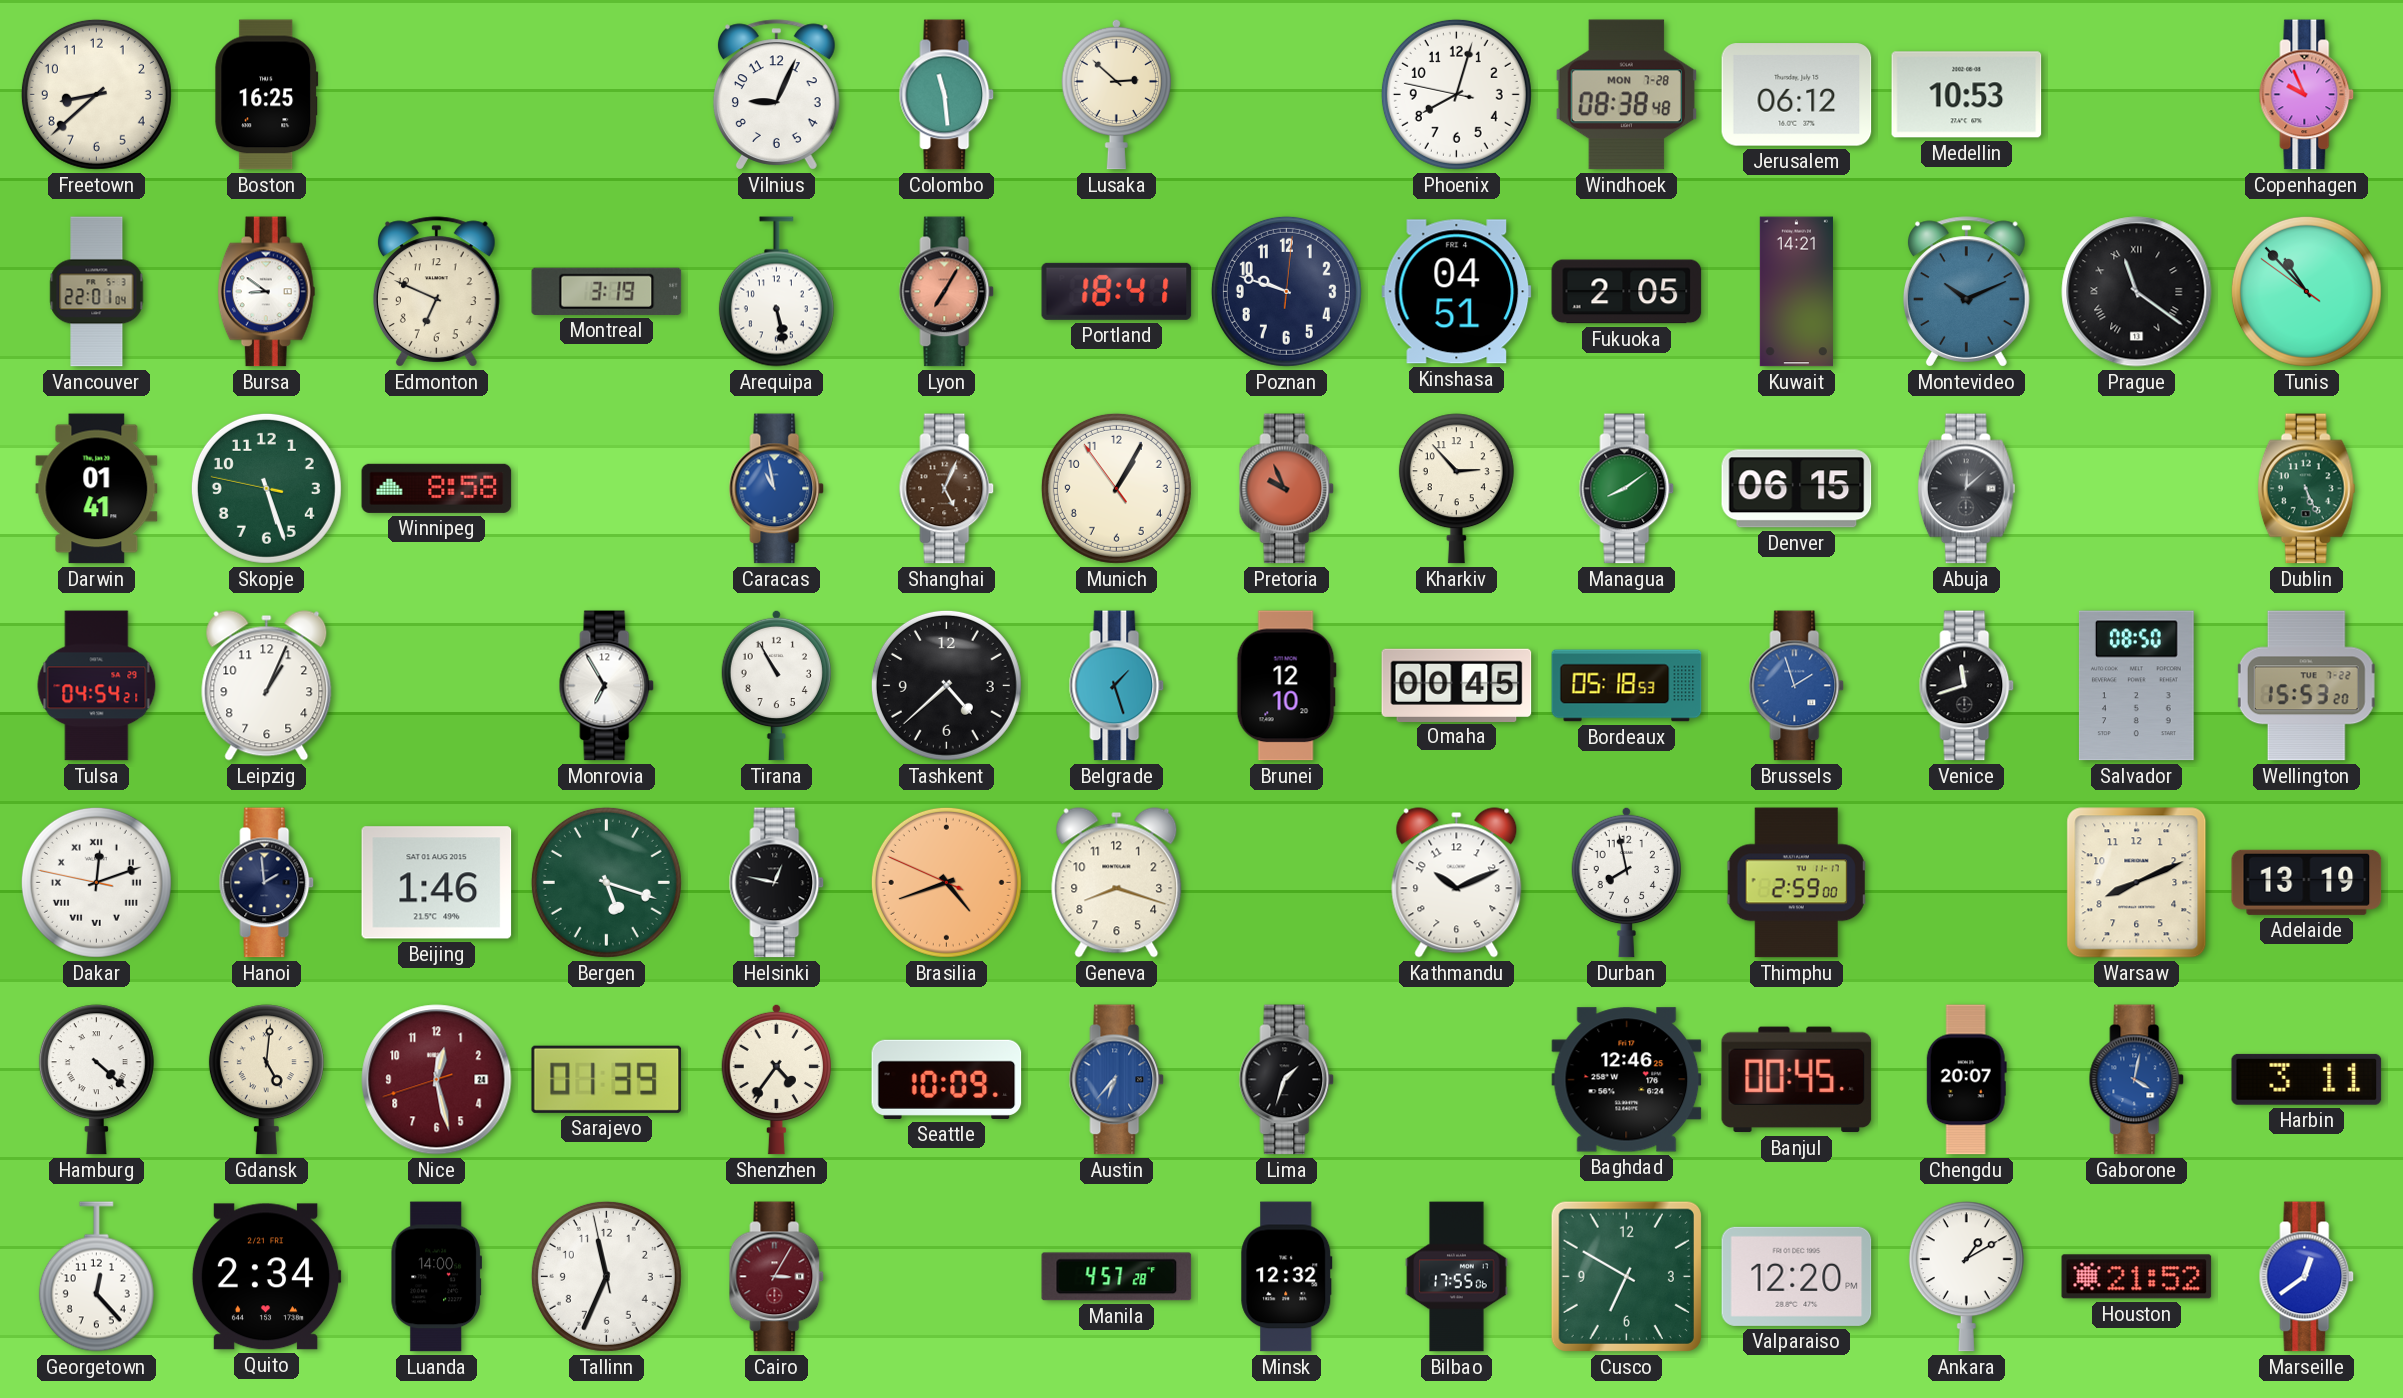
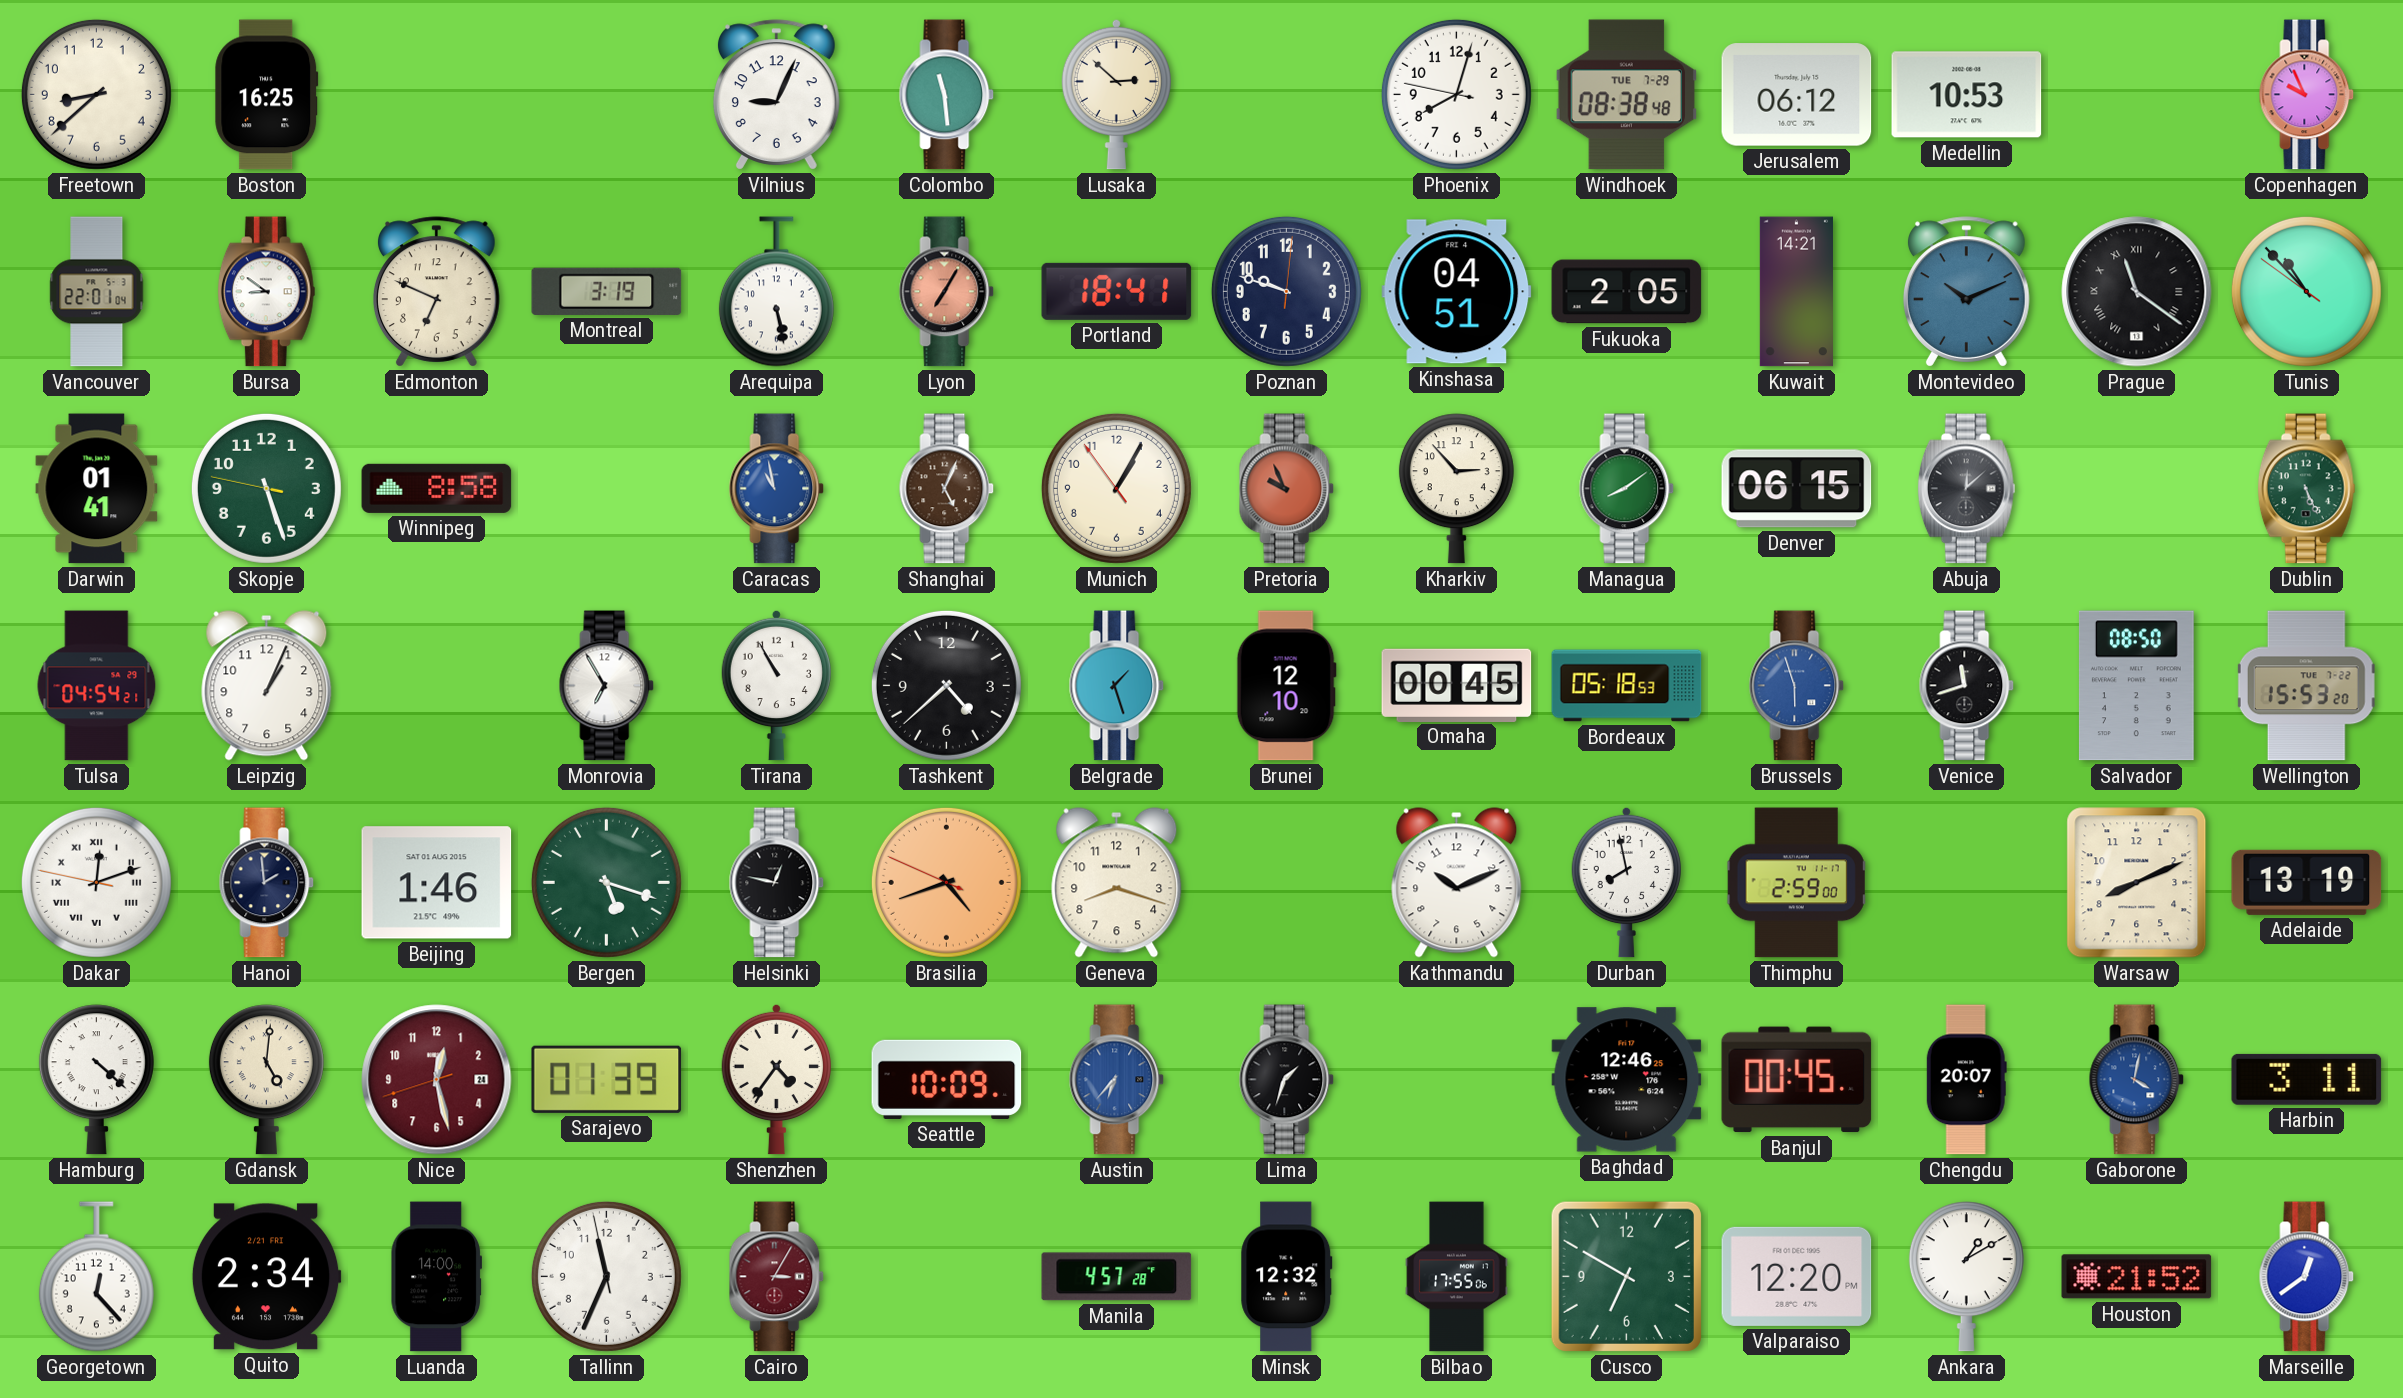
Windhoek date: MON 7-28 -> TUE 7-29
Brussels: 1:57 -> 5:57
